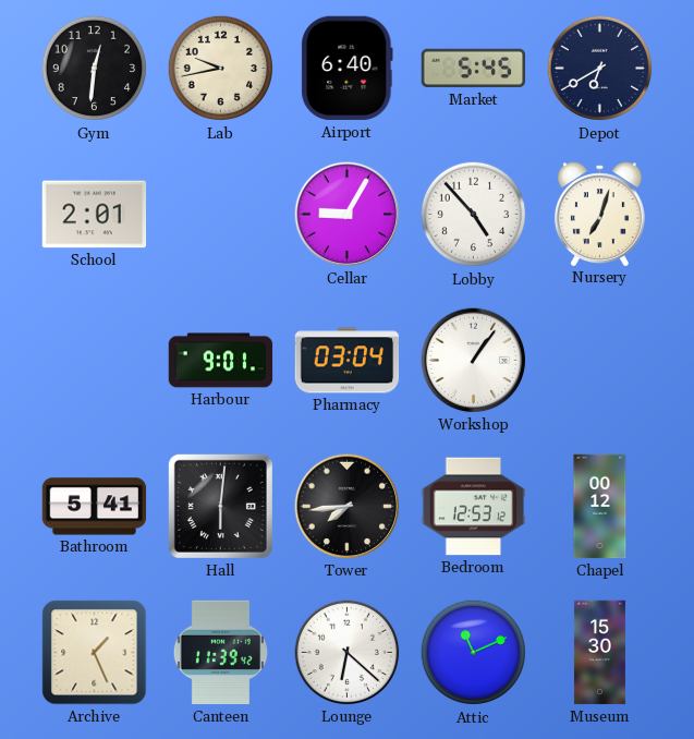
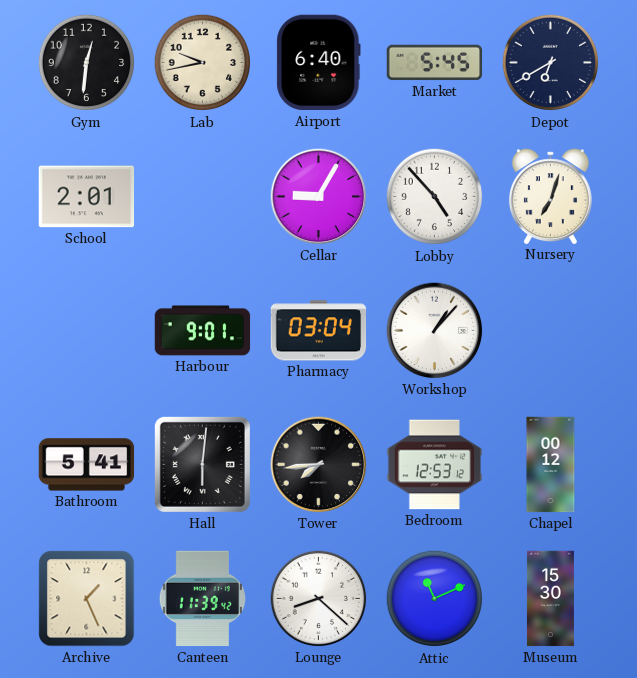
Workshop: 1:06 -> 1:07
Lounge: 6:22 -> 8:22
